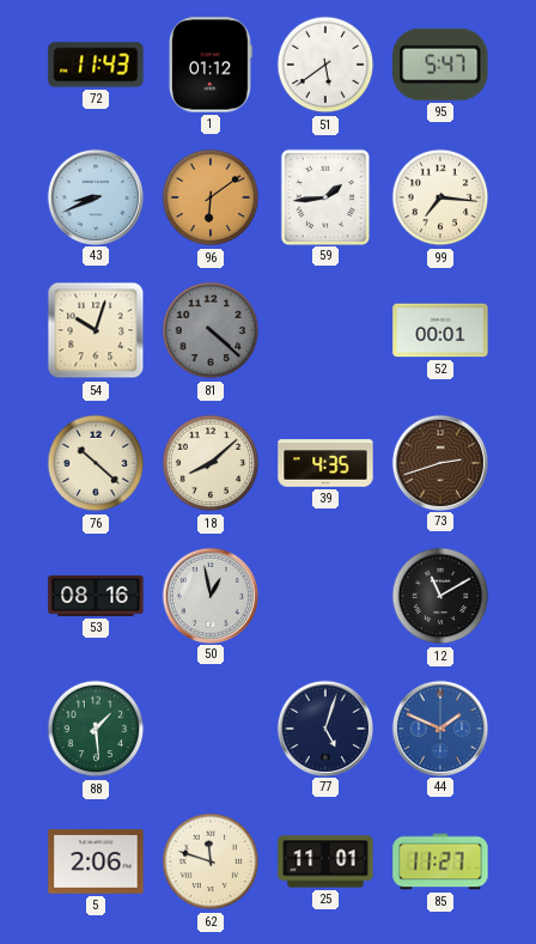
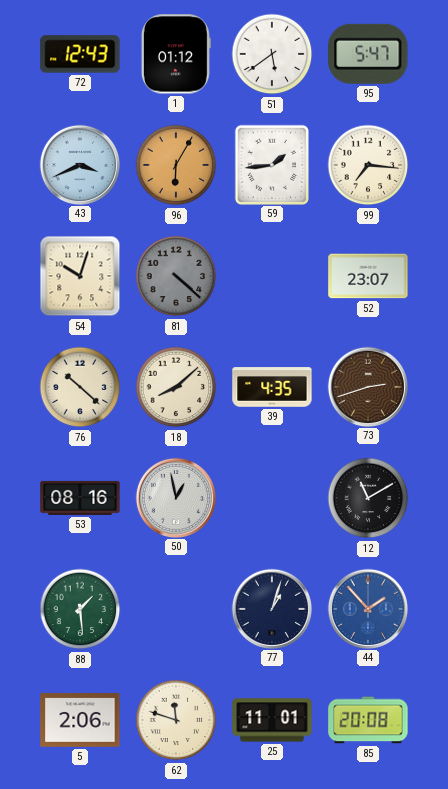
72: 11:43 -> 12:43
43: 8:41 -> 3:41
96: 6:09 -> 6:05
52: 00:01 -> 23:07
77: 5:03 -> 1:03
44: 1:49 -> 1:53
85: 11:27 -> 20:08
